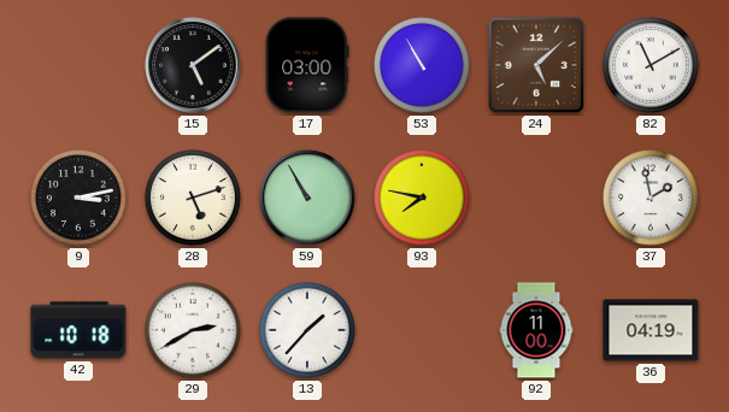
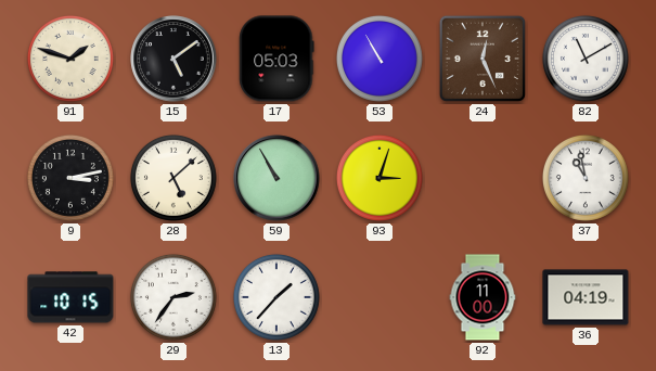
91: none -> 1:48
17: 03:00 -> 05:03
24: 5:08 -> 12:26
28: 5:12 -> 5:08
93: 7:47 -> 3:03
37: 1:58 -> 10:58
42: 10:18 -> 10:15
29: 2:40 -> 2:36
